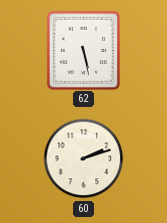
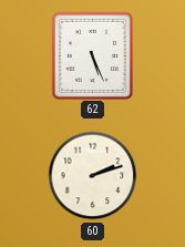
62: 5:28 -> 5:26
